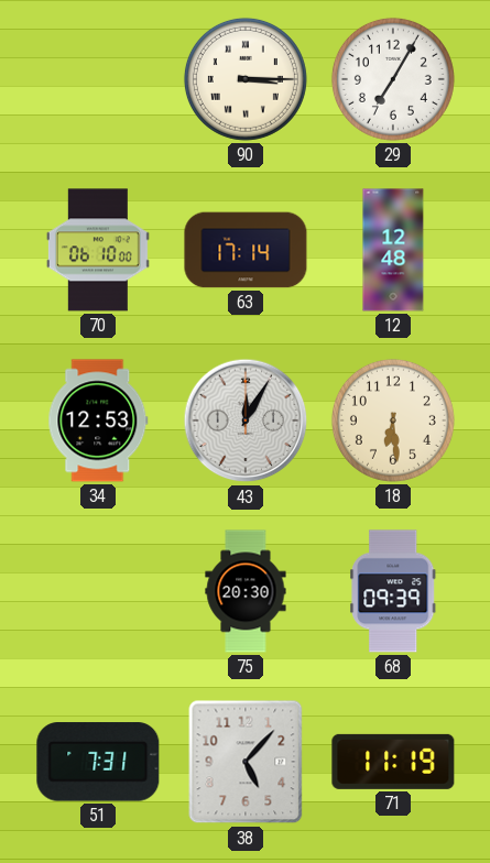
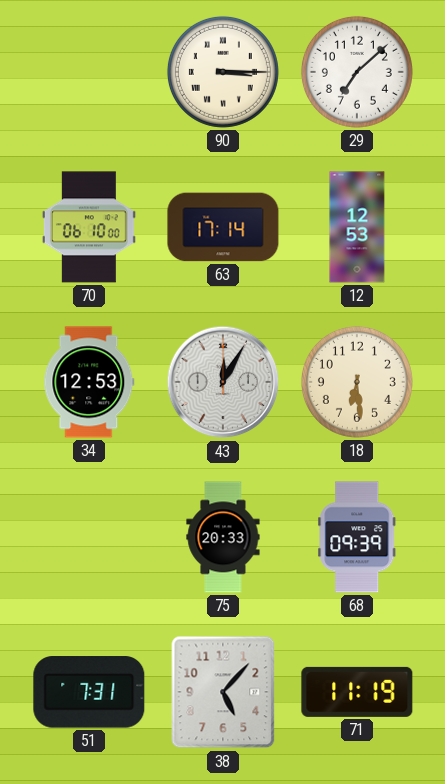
29: 7:05 -> 7:08
12: 12:48 -> 12:53
75: 20:30 -> 20:33
